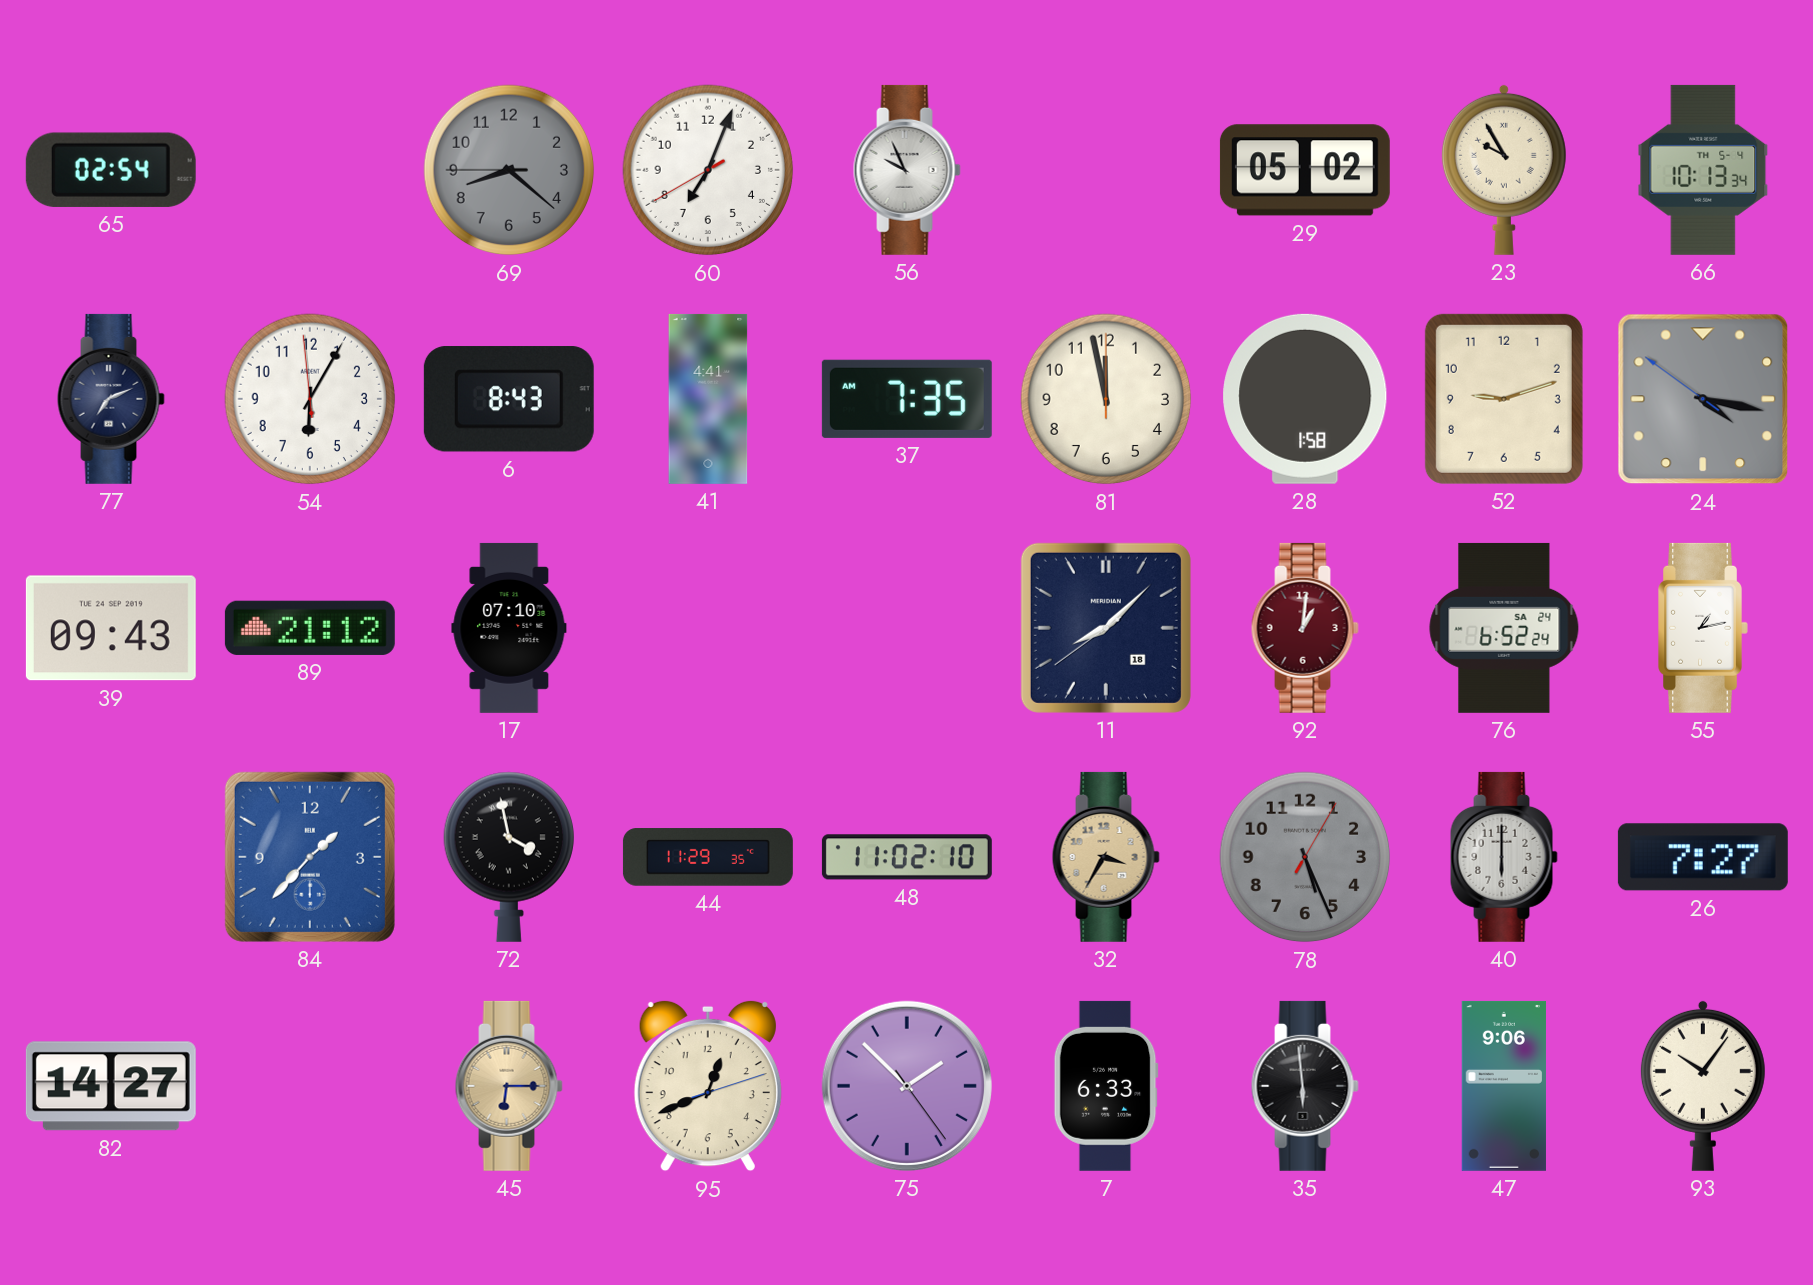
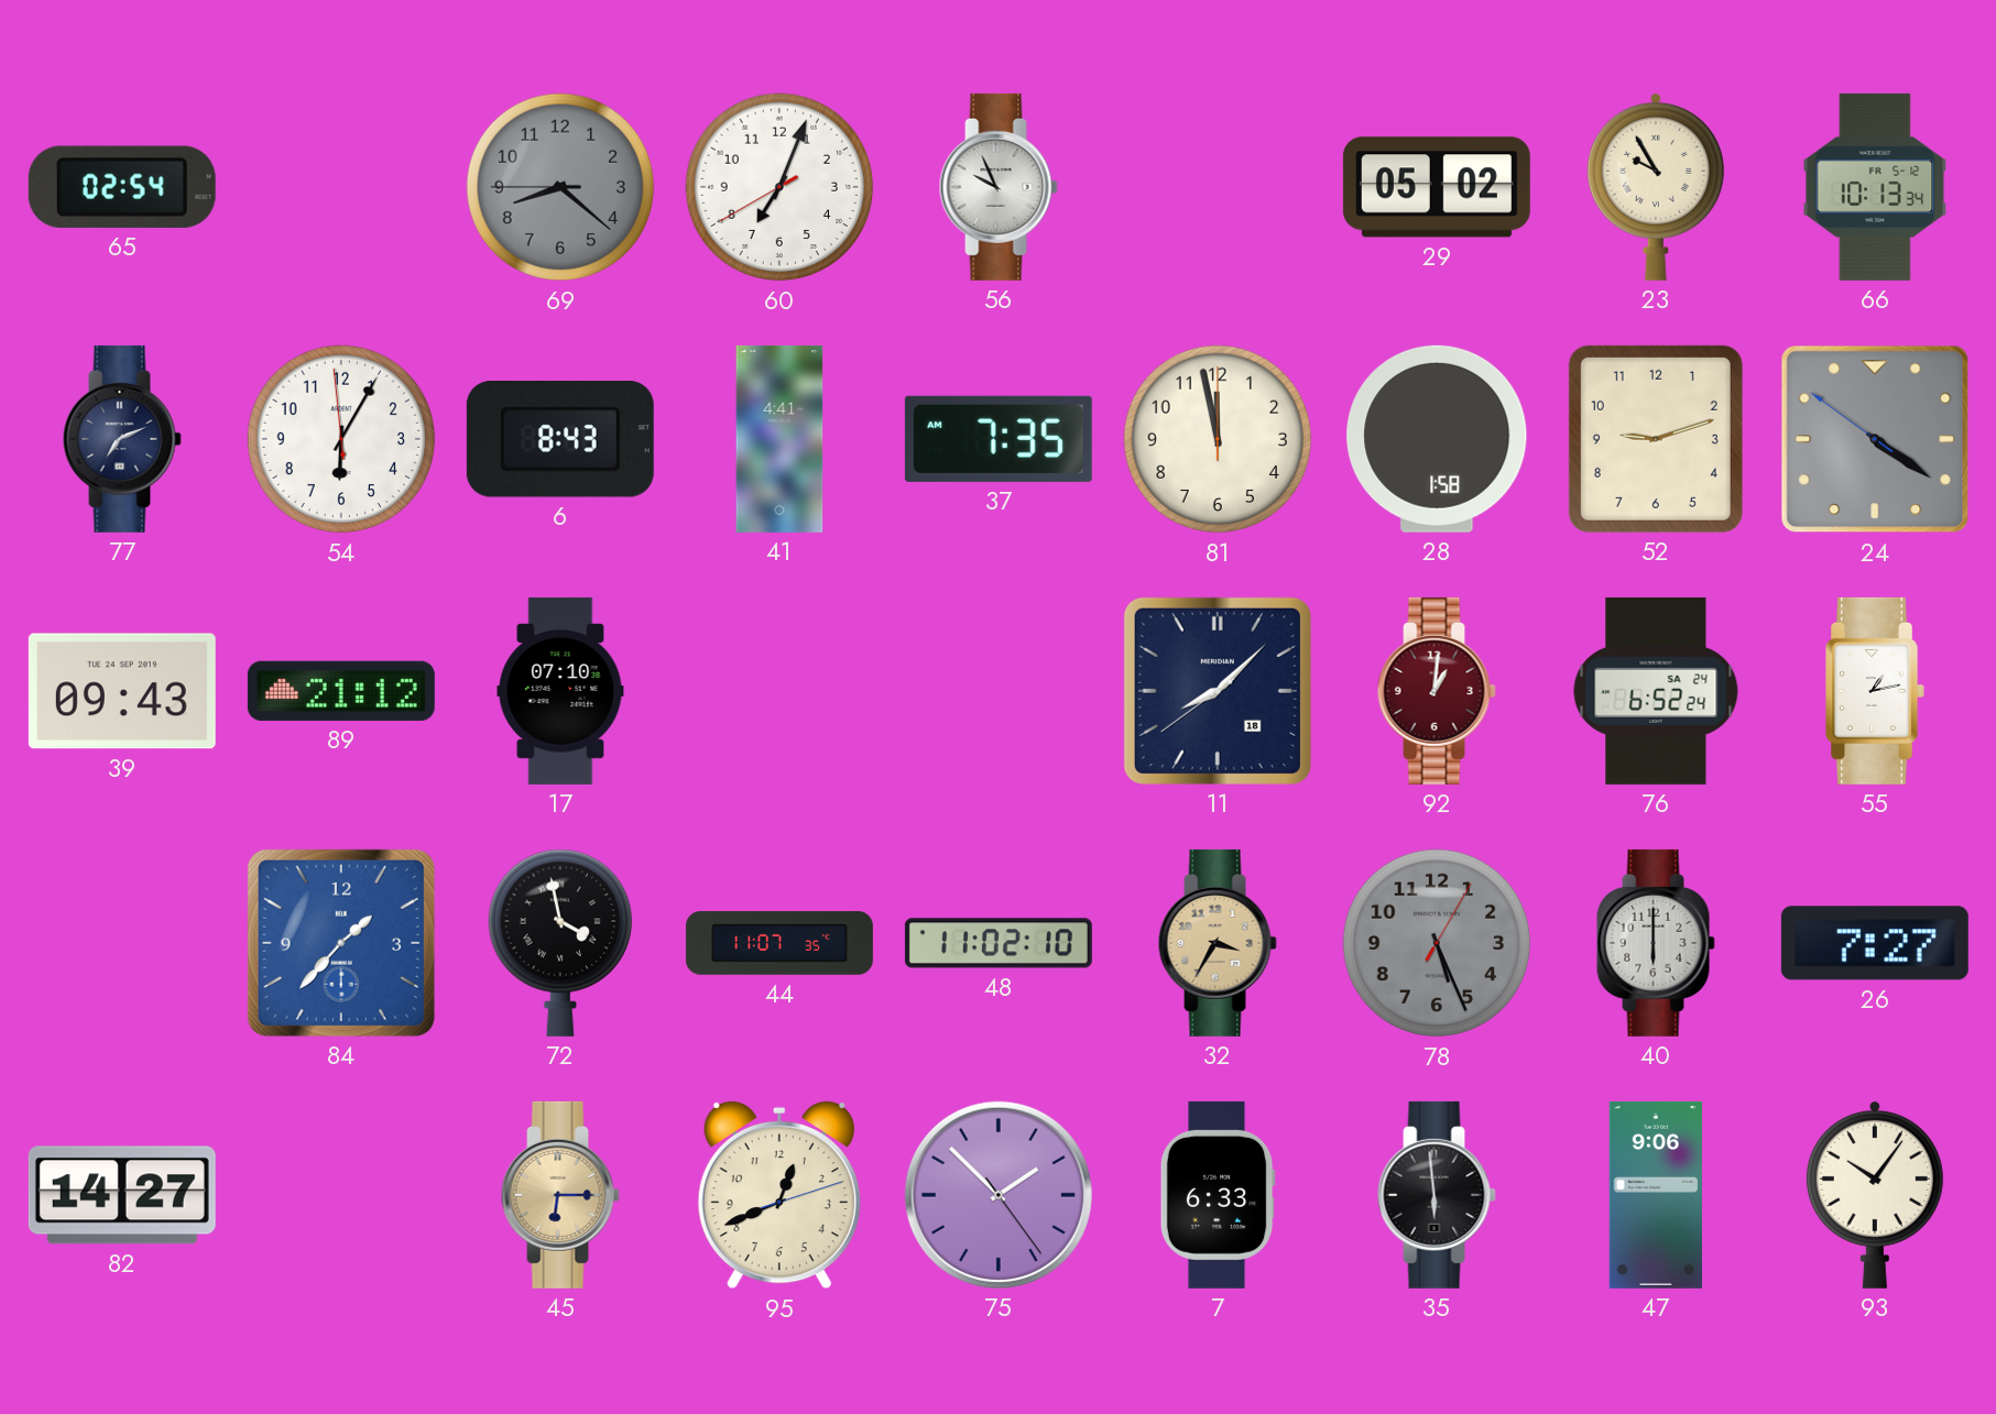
66 date: TH 5-4 -> FR 5-12
24: 4:16 -> 4:20
44: 11:29 -> 11:07
